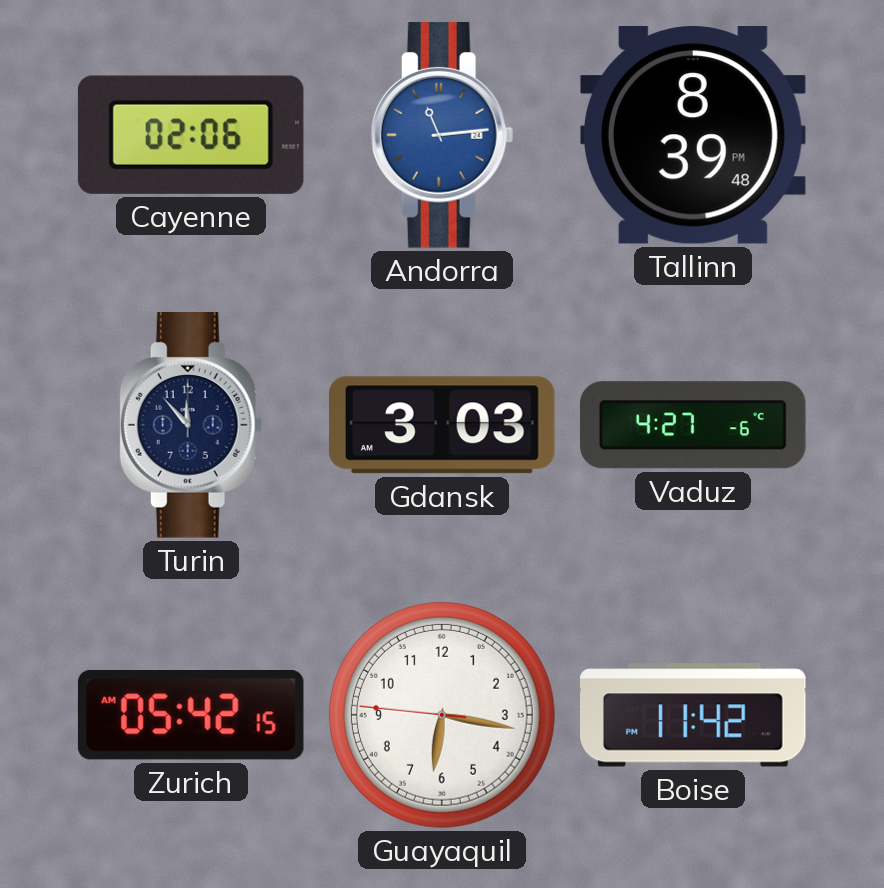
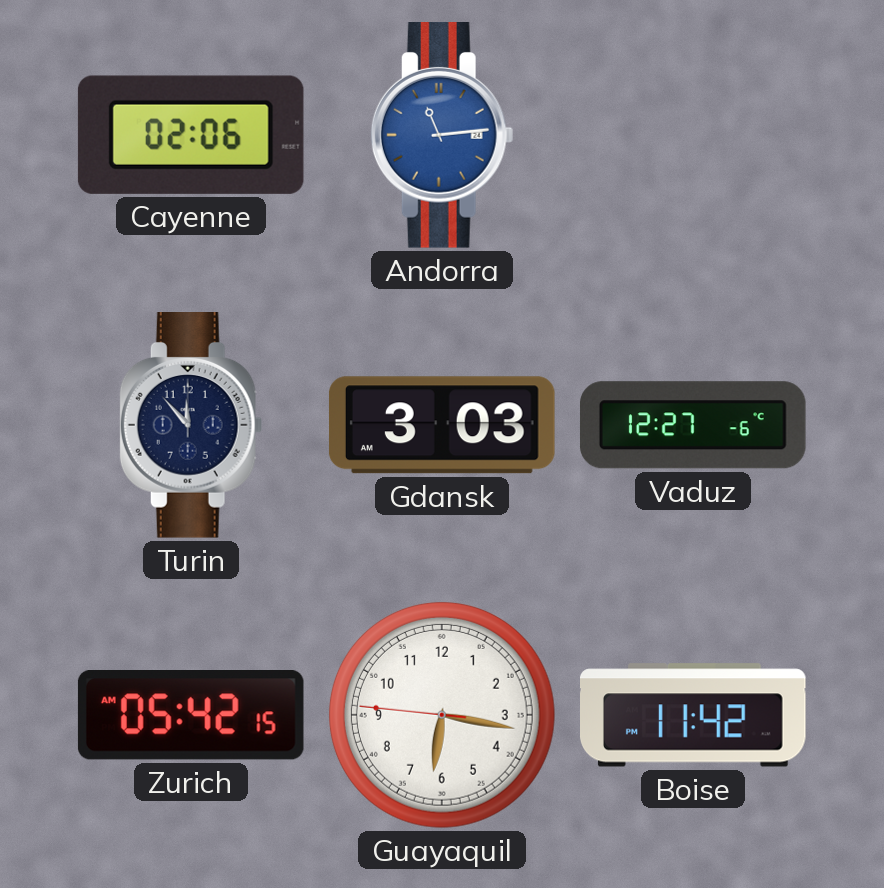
Tallinn: 8:39 -> none
Vaduz: 4:27 -> 12:27
